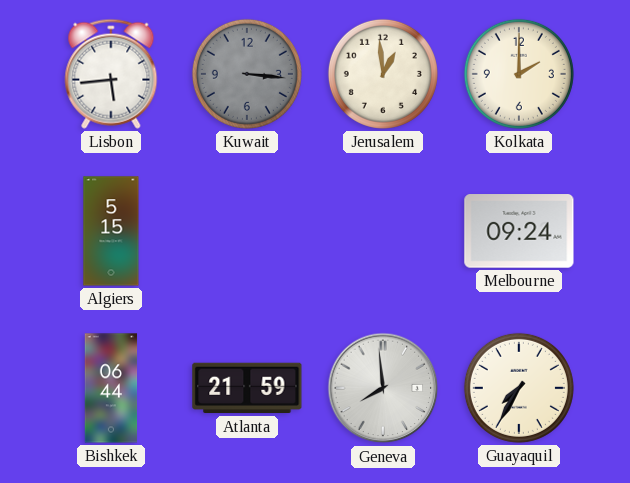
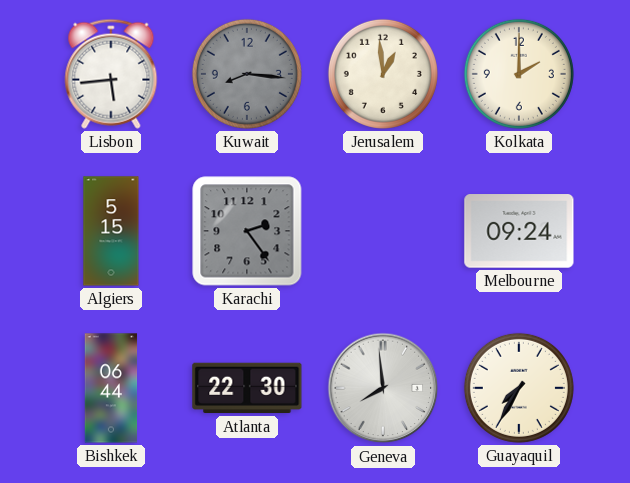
Kuwait: 3:16 -> 8:16
Karachi: none -> 2:24
Atlanta: 21:59 -> 22:30
